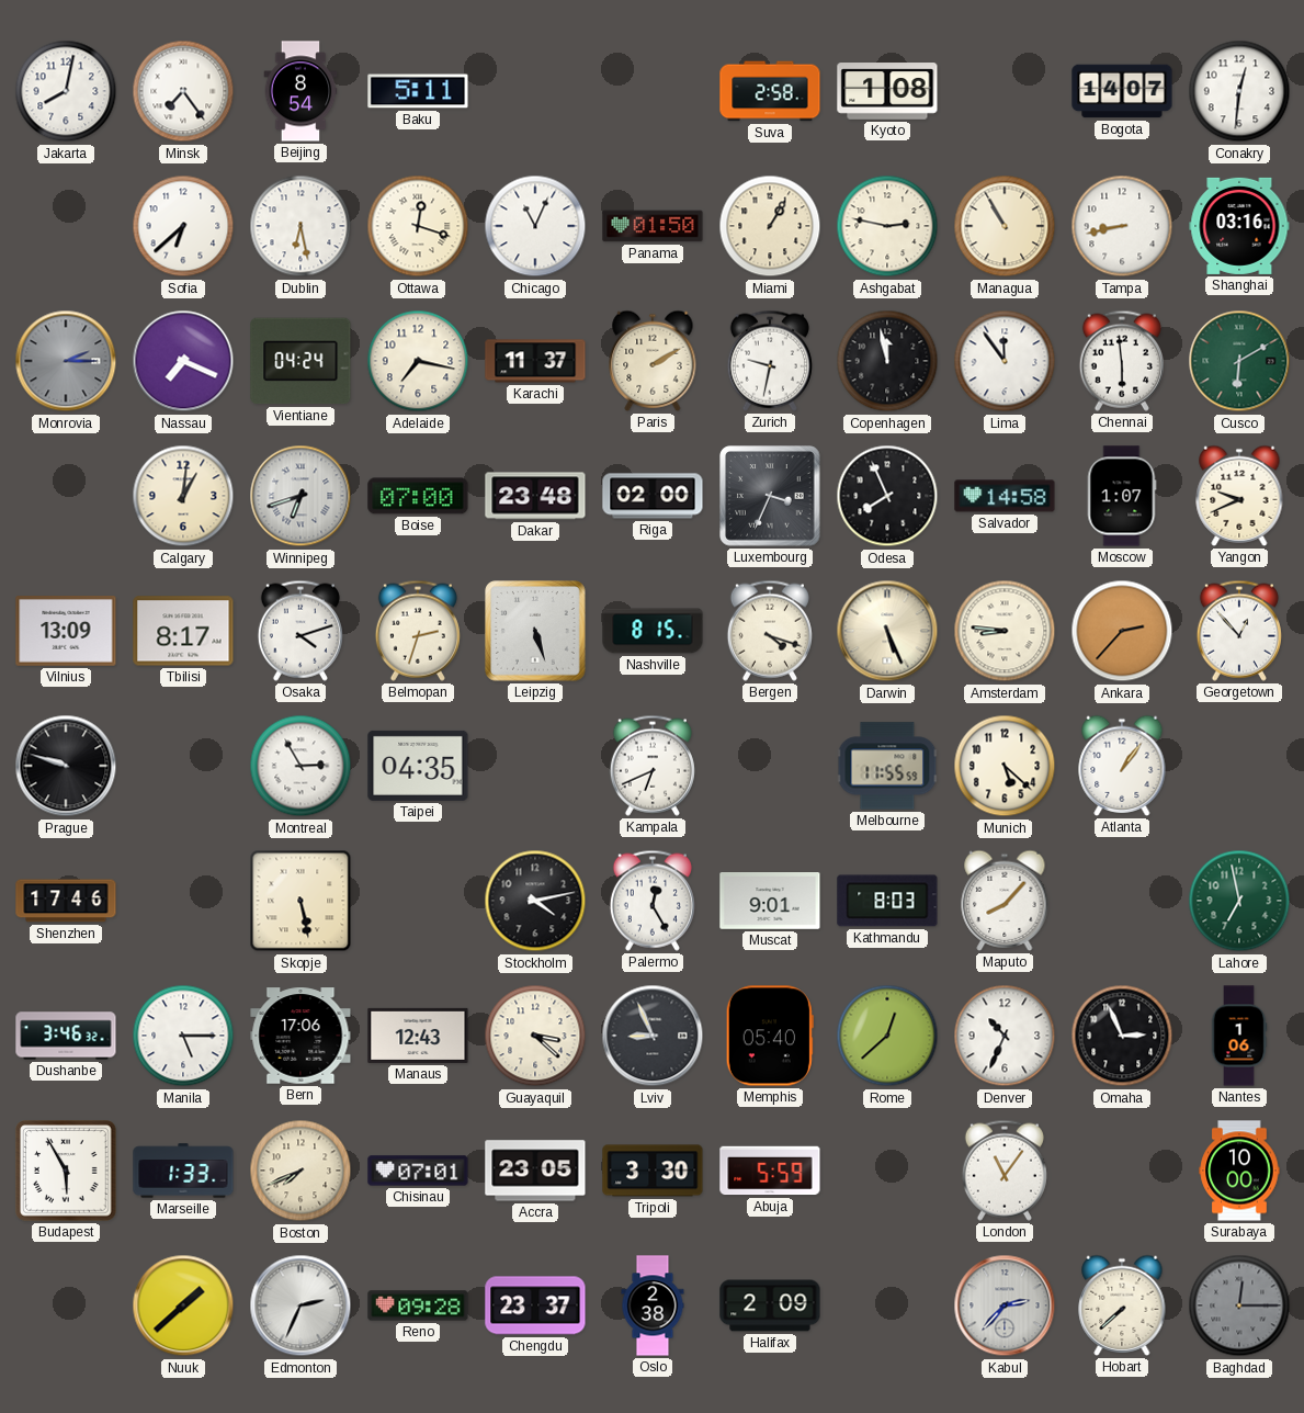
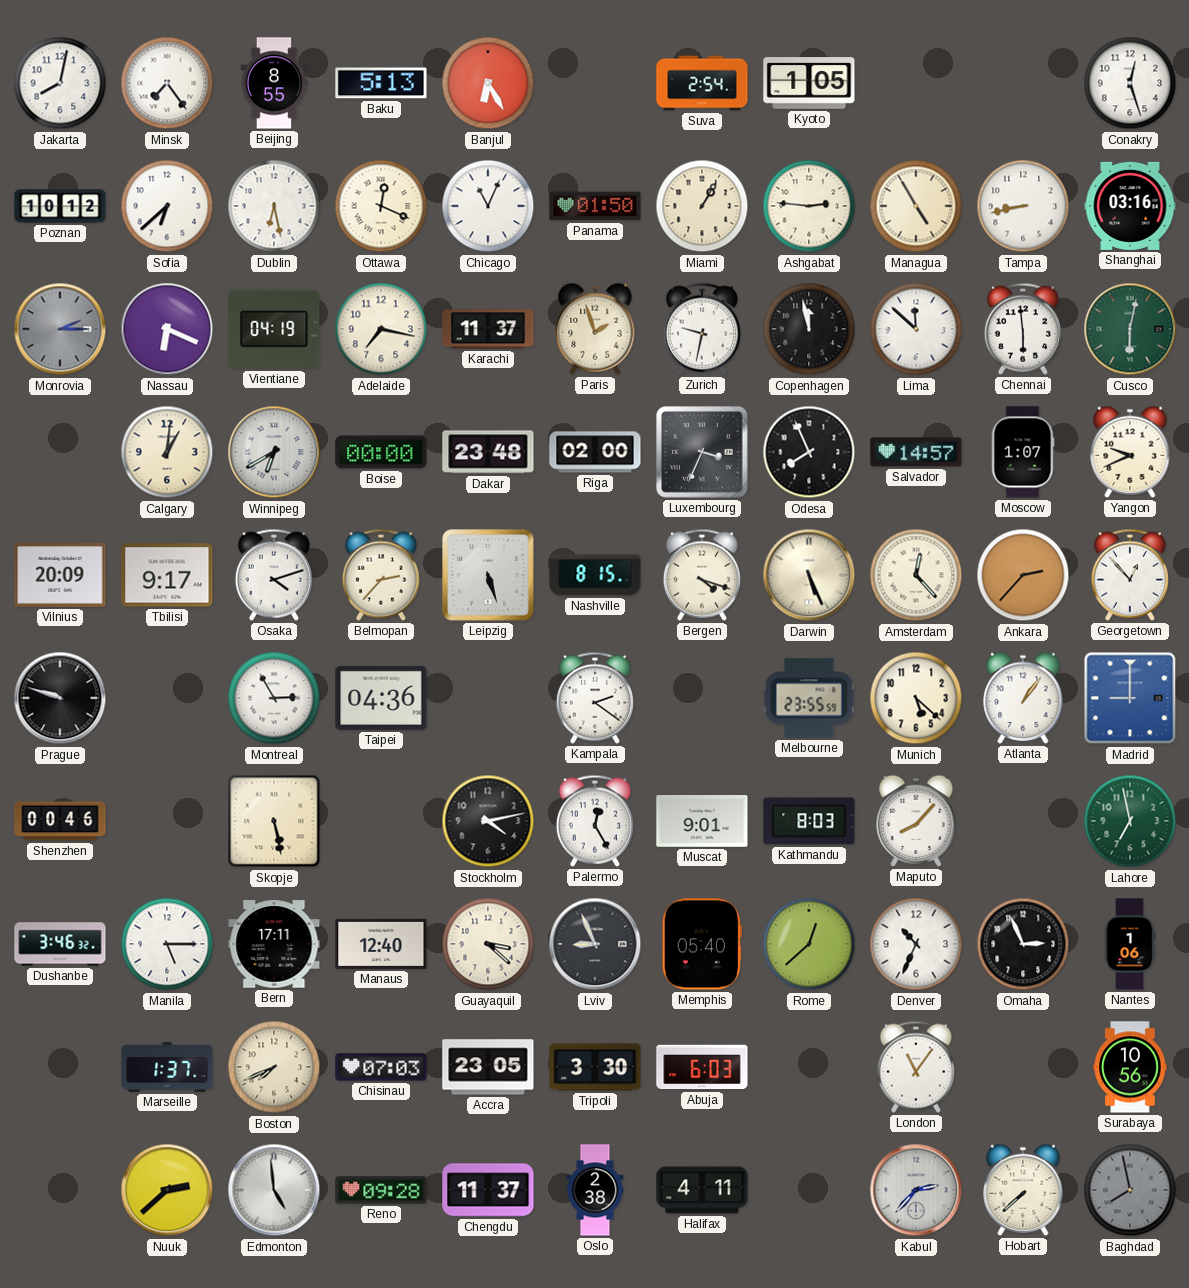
Beijing: 8:54 -> 8:55
Baku: 5:11 -> 5:13
Banjul: none -> 6:25
Suva: 2:58 -> 2:54
Kyoto: 1:08 -> 1:05
Bogota: 14:07 -> none
Conakry: 12:31 -> 12:27
Poznan: none -> 10:12
Ottawa: 12:18 -> 12:19
Ashgabat: 2:47 -> 2:46
Managua: 10:55 -> 4:55
Nassau: 7:19 -> 6:19
Vientiane: 04:24 -> 04:19
Paris: 2:10 -> 1:57
Lima: 11:54 -> 11:52
Cusco: 6:10 -> 6:02
Winnipeg: 6:42 -> 6:40
Boise: 07:00 -> 00:00
Salvador: 14:58 -> 14:57
Vilnius: 13:09 -> 20:09
Tbilisi: 8:17 -> 9:17
Belmopan: 2:33 -> 2:37
Amsterdam: 8:46 -> 12:23
Taipei: 04:35 -> 04:36
Kampala: 6:41 -> 2:21
Melbourne: 11:55 -> 23:55
Madrid: none -> 9:00
Shenzhen: 17:46 -> 00:46
Bern: 17:06 -> 17:11
Manaus: 12:43 -> 12:40
Budapest: 5:55 -> none
Marseille: 1:33 -> 1:37
Chisinau: 07:01 -> 07:03
Abuja: 5:59 -> 6:03
Surabaya: 10:00 -> 10:56
Nuuk: 1:38 -> 2:38
Edmonton: 2:34 -> 4:59
Chengdu: 23:37 -> 11:37
Halifax: 2:09 -> 4:11
Baghdad: 12:15 -> 7:58
